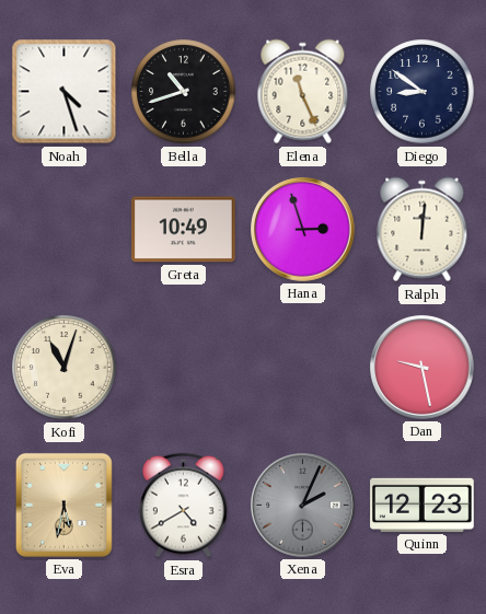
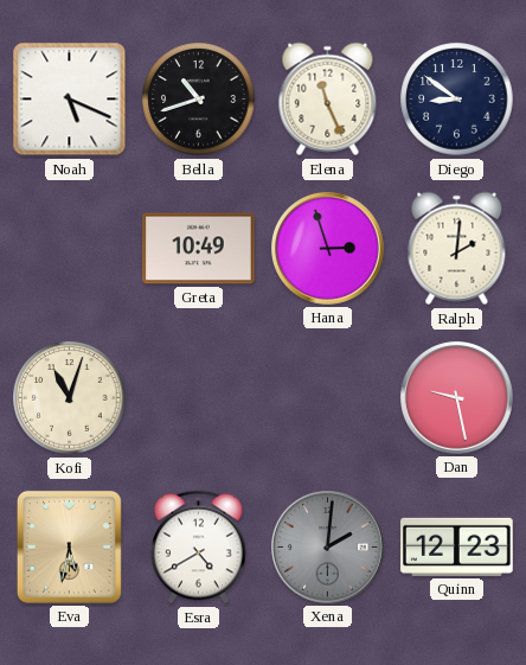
Noah: 4:27 -> 5:19
Ralph: 12:01 -> 2:01
Xena: 2:04 -> 2:01
